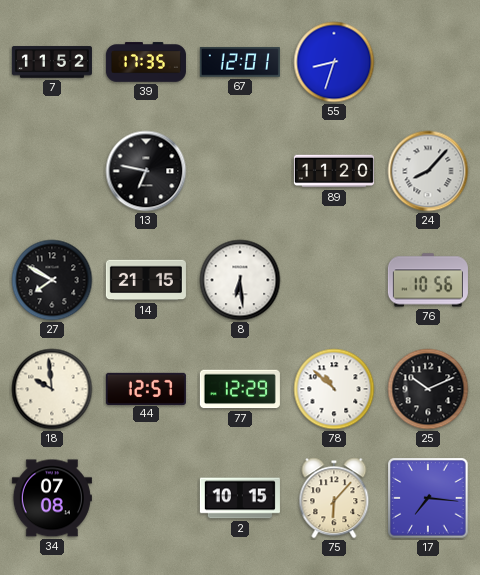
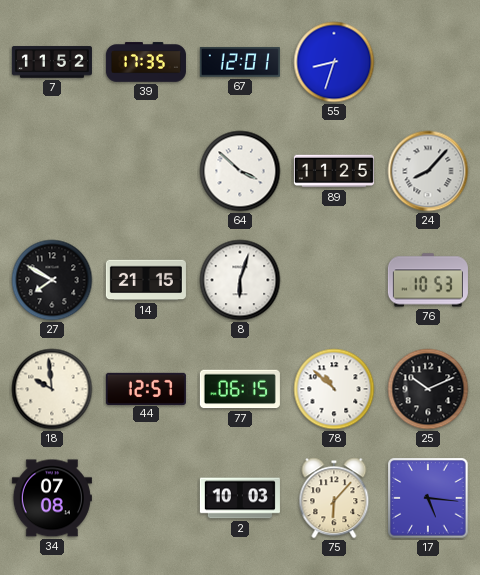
13: 6:47 -> none
64: none -> 3:52
89: 11:20 -> 11:25
8: 6:29 -> 6:03
76: 10:56 -> 10:53
77: 12:29 -> 06:15
2: 10:15 -> 10:03
17: 7:16 -> 5:16
